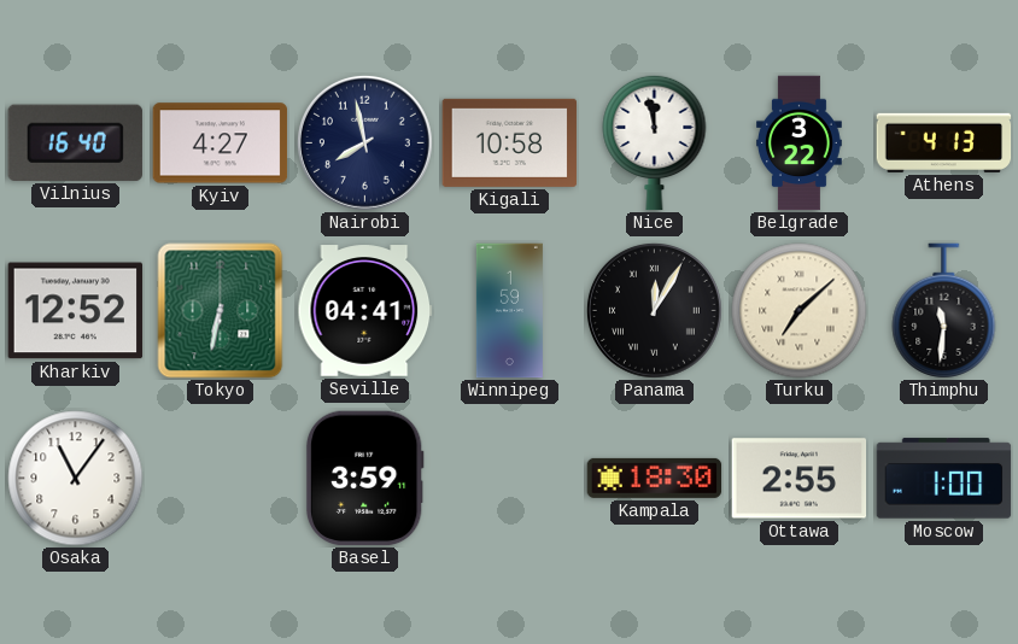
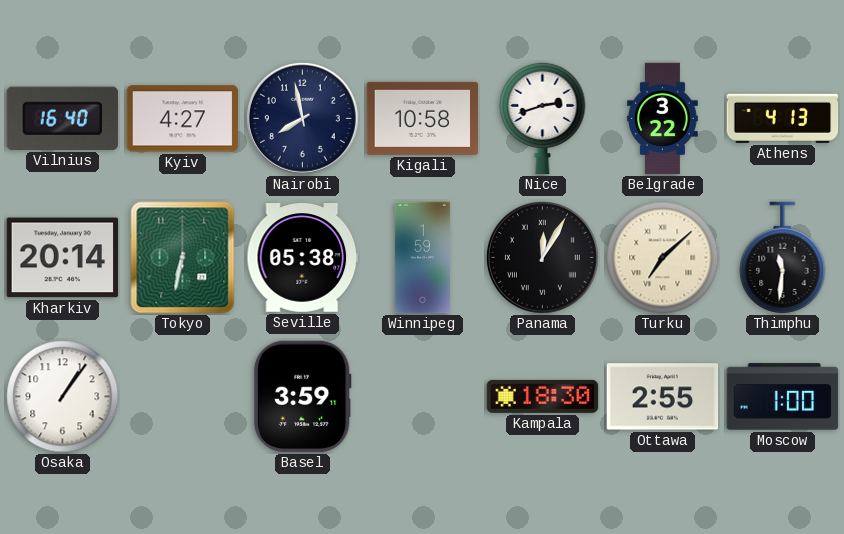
Nice: 11:58 -> 2:42
Kharkiv: 12:52 -> 20:14
Seville: 04:41 -> 05:38
Osaka: 11:06 -> 1:06
